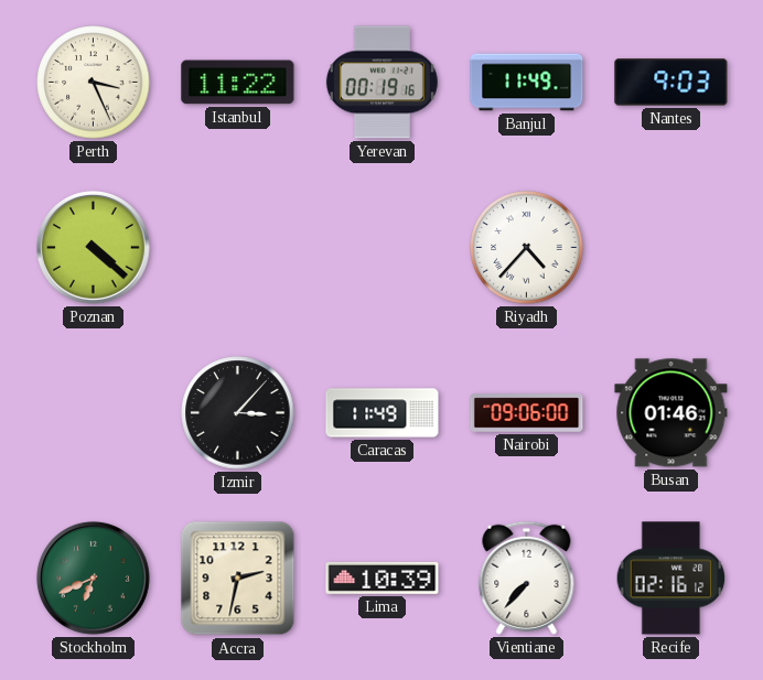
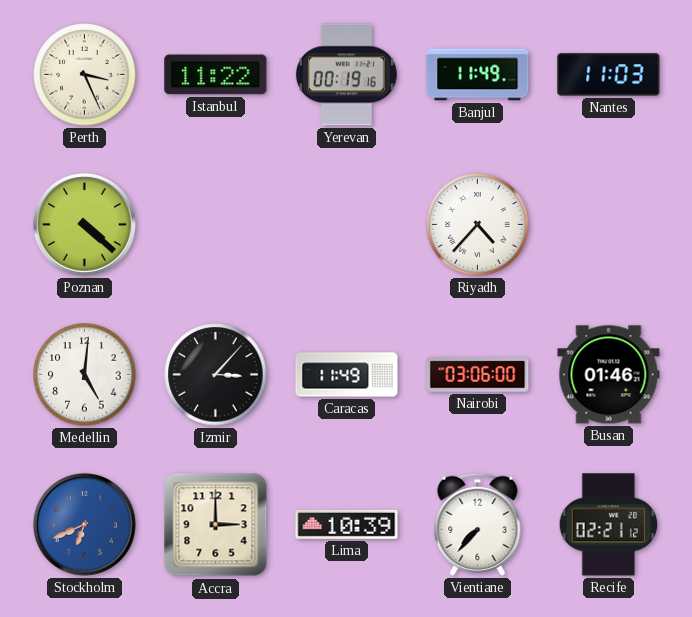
Nantes: 9:03 -> 11:03
Medellin: none -> 5:01
Nairobi: 09:06 -> 03:06
Stockholm dial: green -> blue
Accra: 2:32 -> 3:00
Recife: 02:16 -> 02:21
